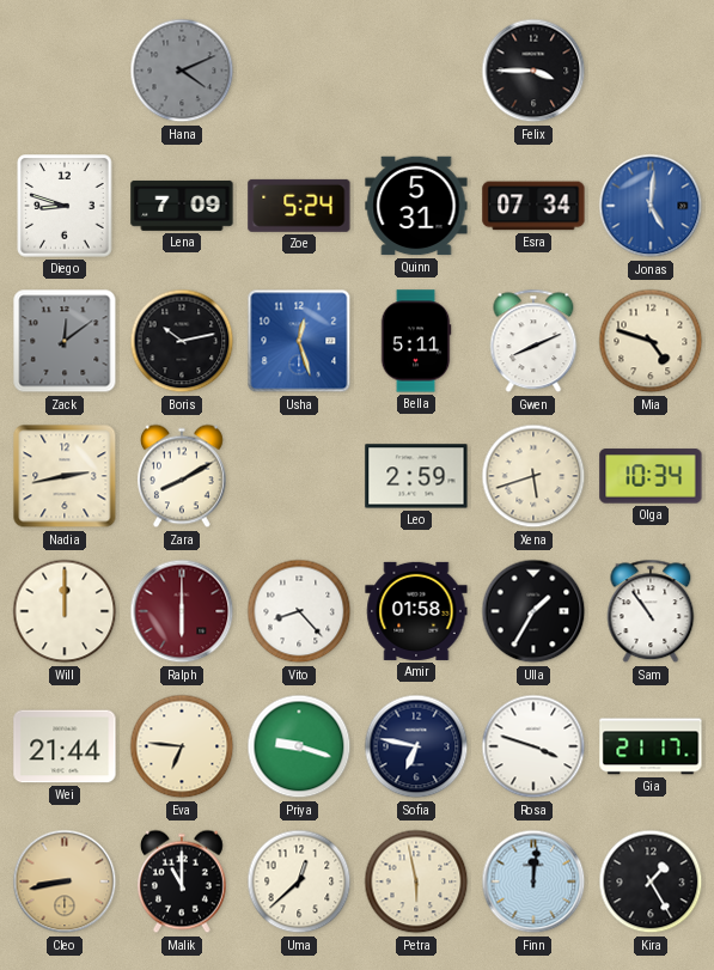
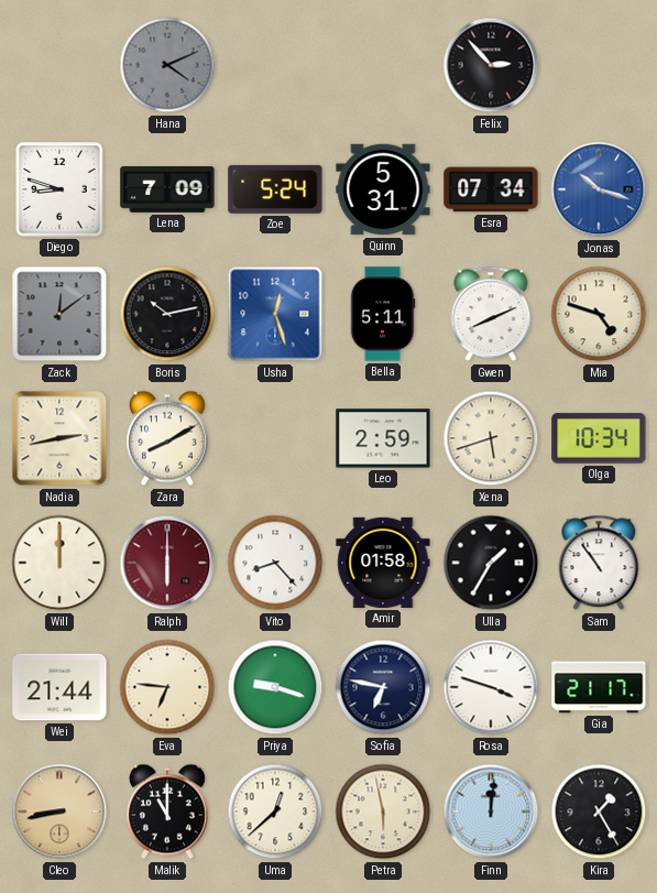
Felix: 3:45 -> 2:53
Jonas: 5:01 -> 10:18
